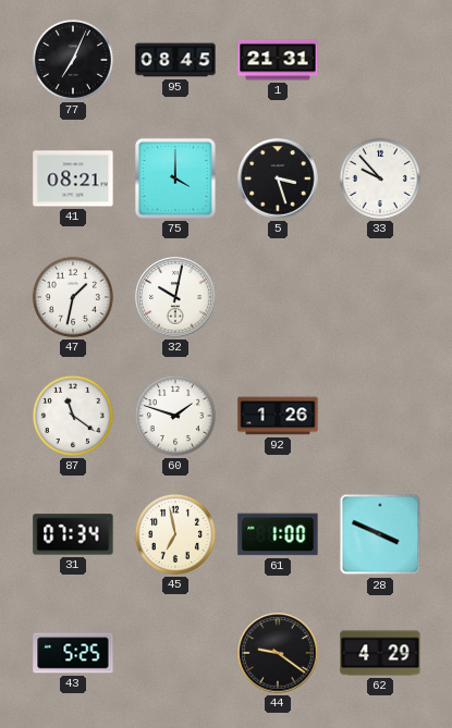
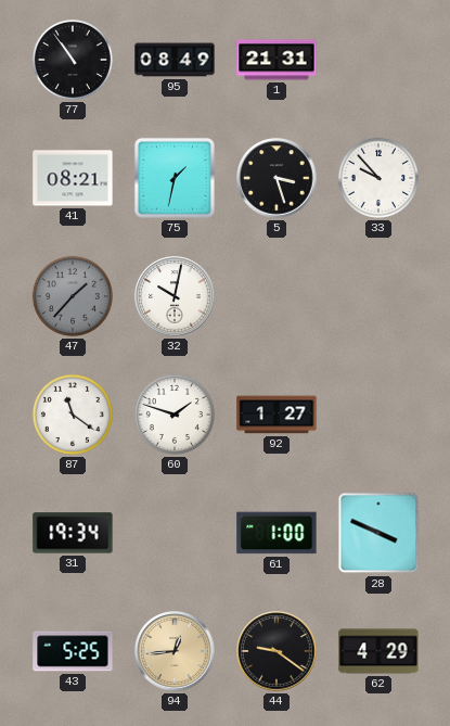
77: 7:04 -> 10:54
95: 08:45 -> 08:49
75: 4:00 -> 1:32
47: 1:32 -> 1:37
47 dial: white -> grey
92: 1:26 -> 1:27
31: 07:34 -> 19:34
45: 6:58 -> none
94: none -> 12:44
